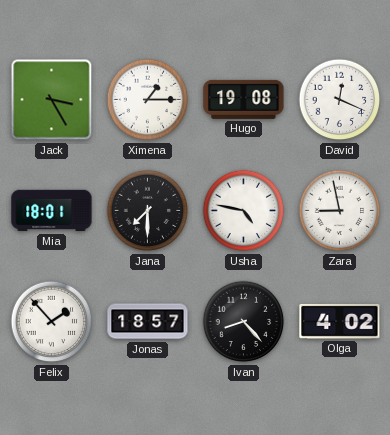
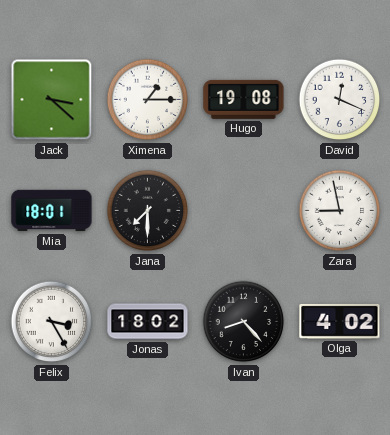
Jack: 3:25 -> 3:22
Usha: 4:47 -> none
Felix: 1:53 -> 3:25
Jonas: 18:57 -> 18:02
